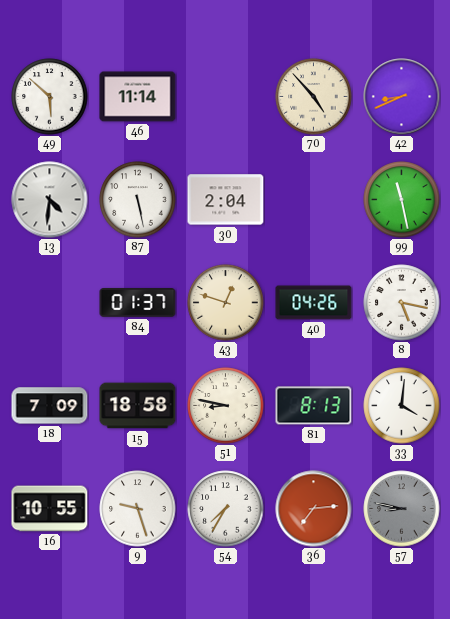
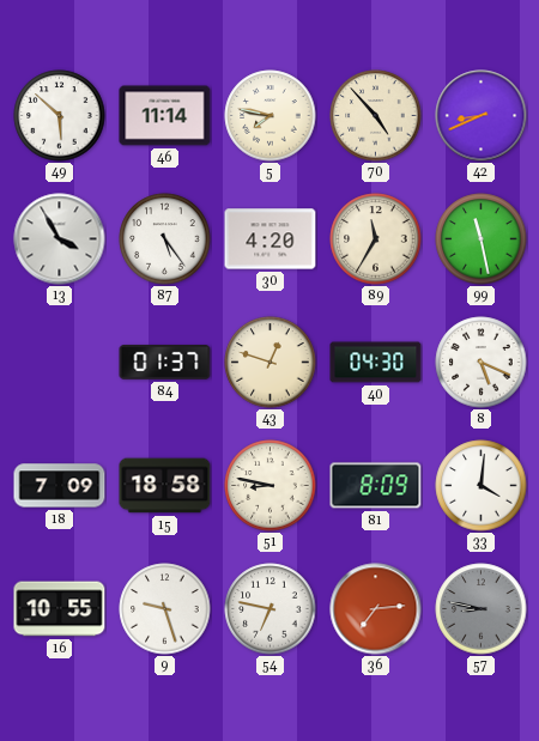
5: none -> 7:47
13: 4:31 -> 3:55
87: 5:28 -> 5:24
30: 2:04 -> 4:20
89: none -> 11:35
40: 04:26 -> 04:30
8: 5:17 -> 5:19
81: 8:13 -> 8:09
54: 7:35 -> 6:47
